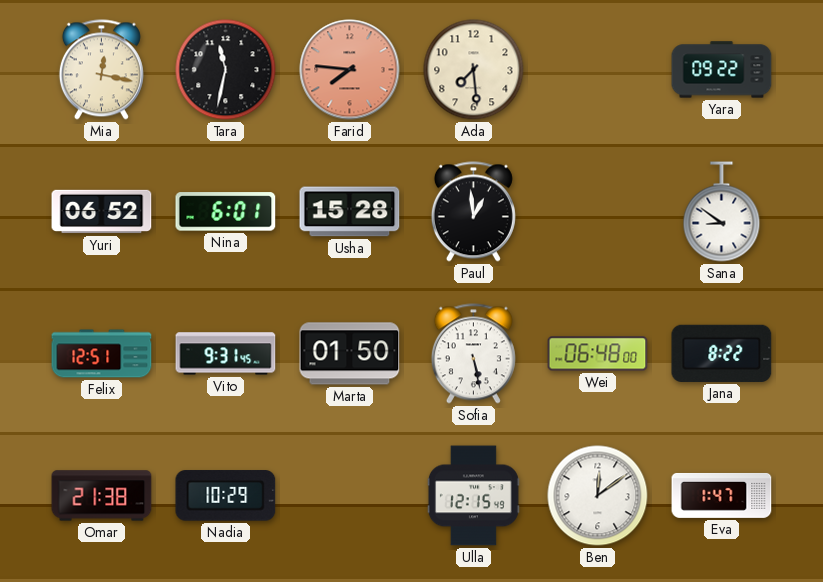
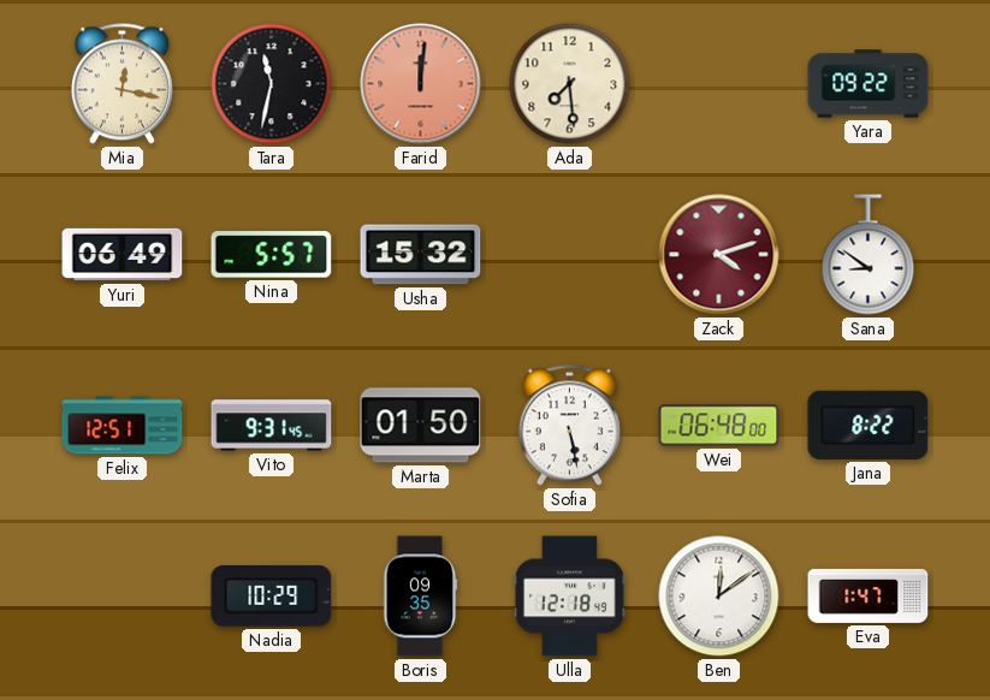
Farid: 7:46 -> 12:01
Yuri: 06:52 -> 06:49
Nina: 6:01 -> 5:57
Usha: 15:28 -> 15:32
Paul: 12:59 -> none
Zack: none -> 4:12
Omar: 21:38 -> none
Boris: none -> 09:35
Ulla: 12:15 -> 12:18
